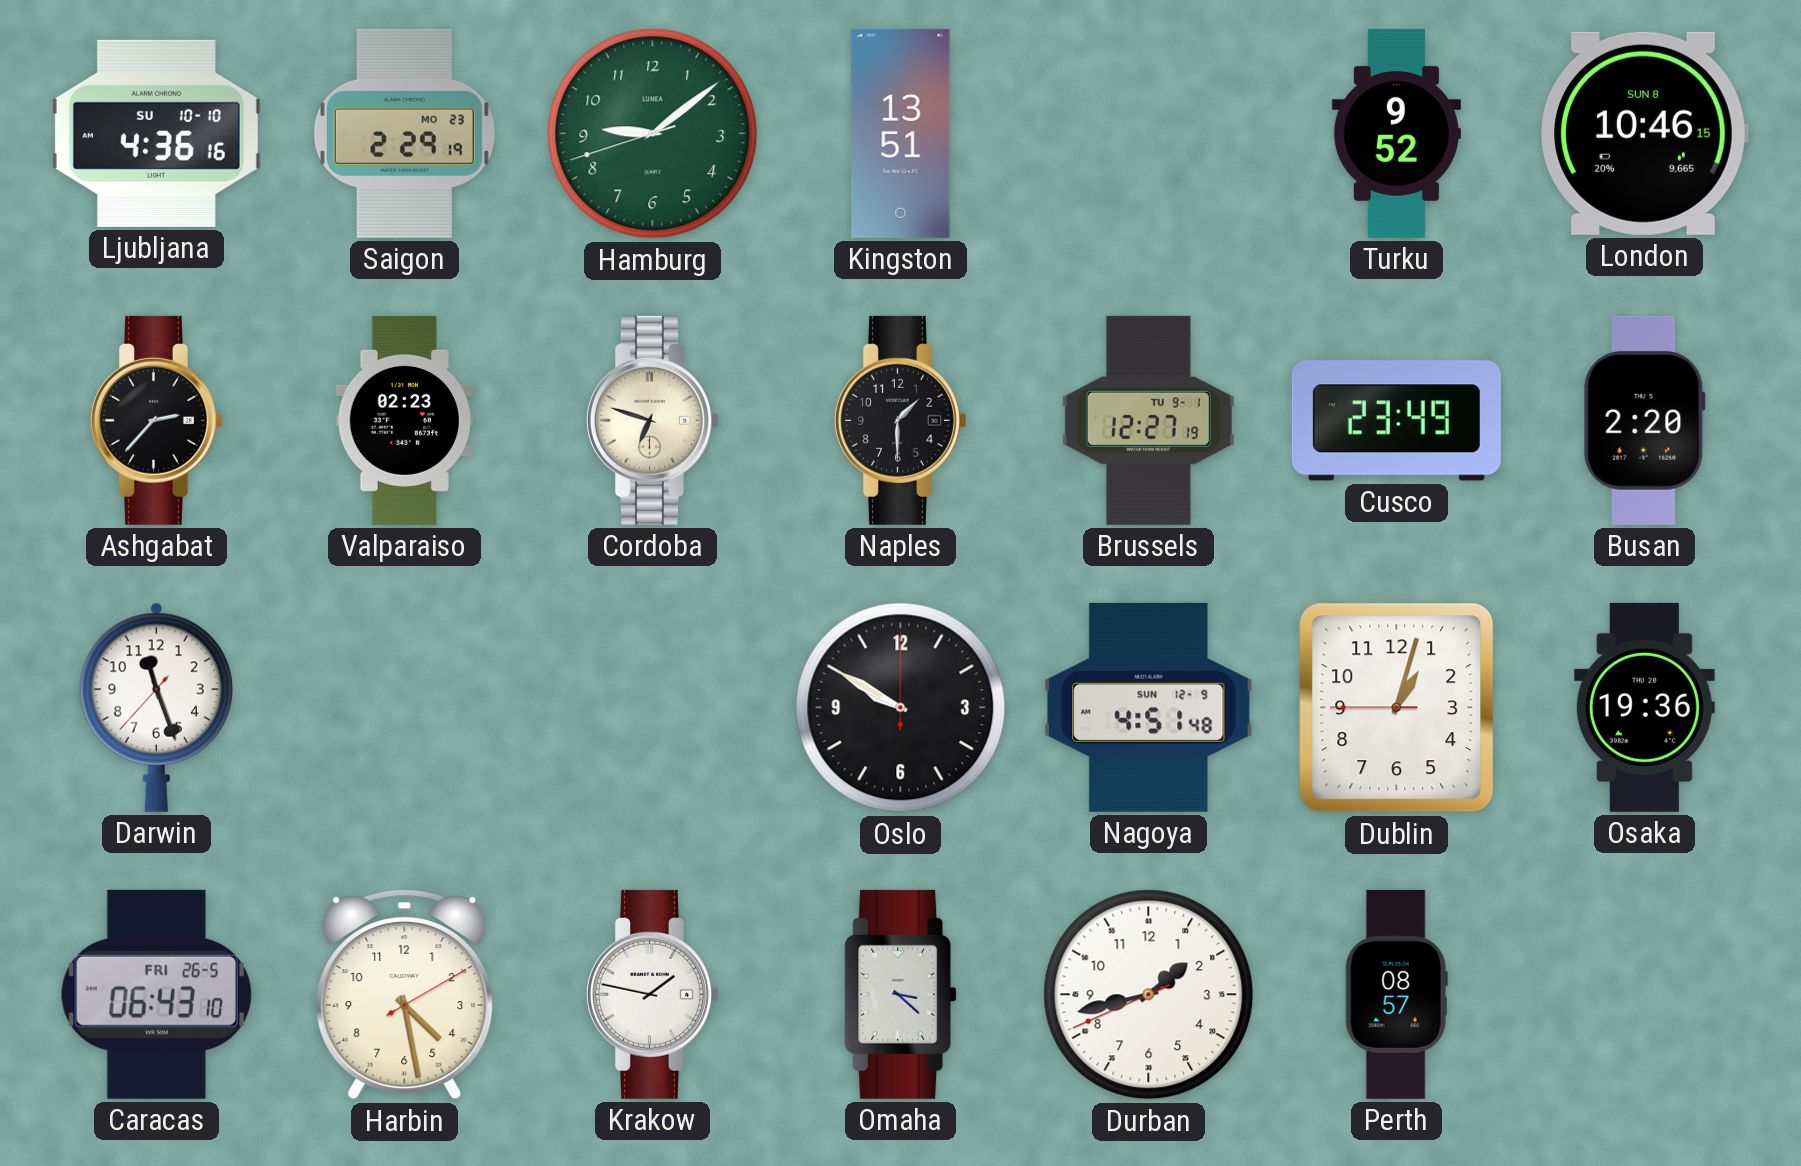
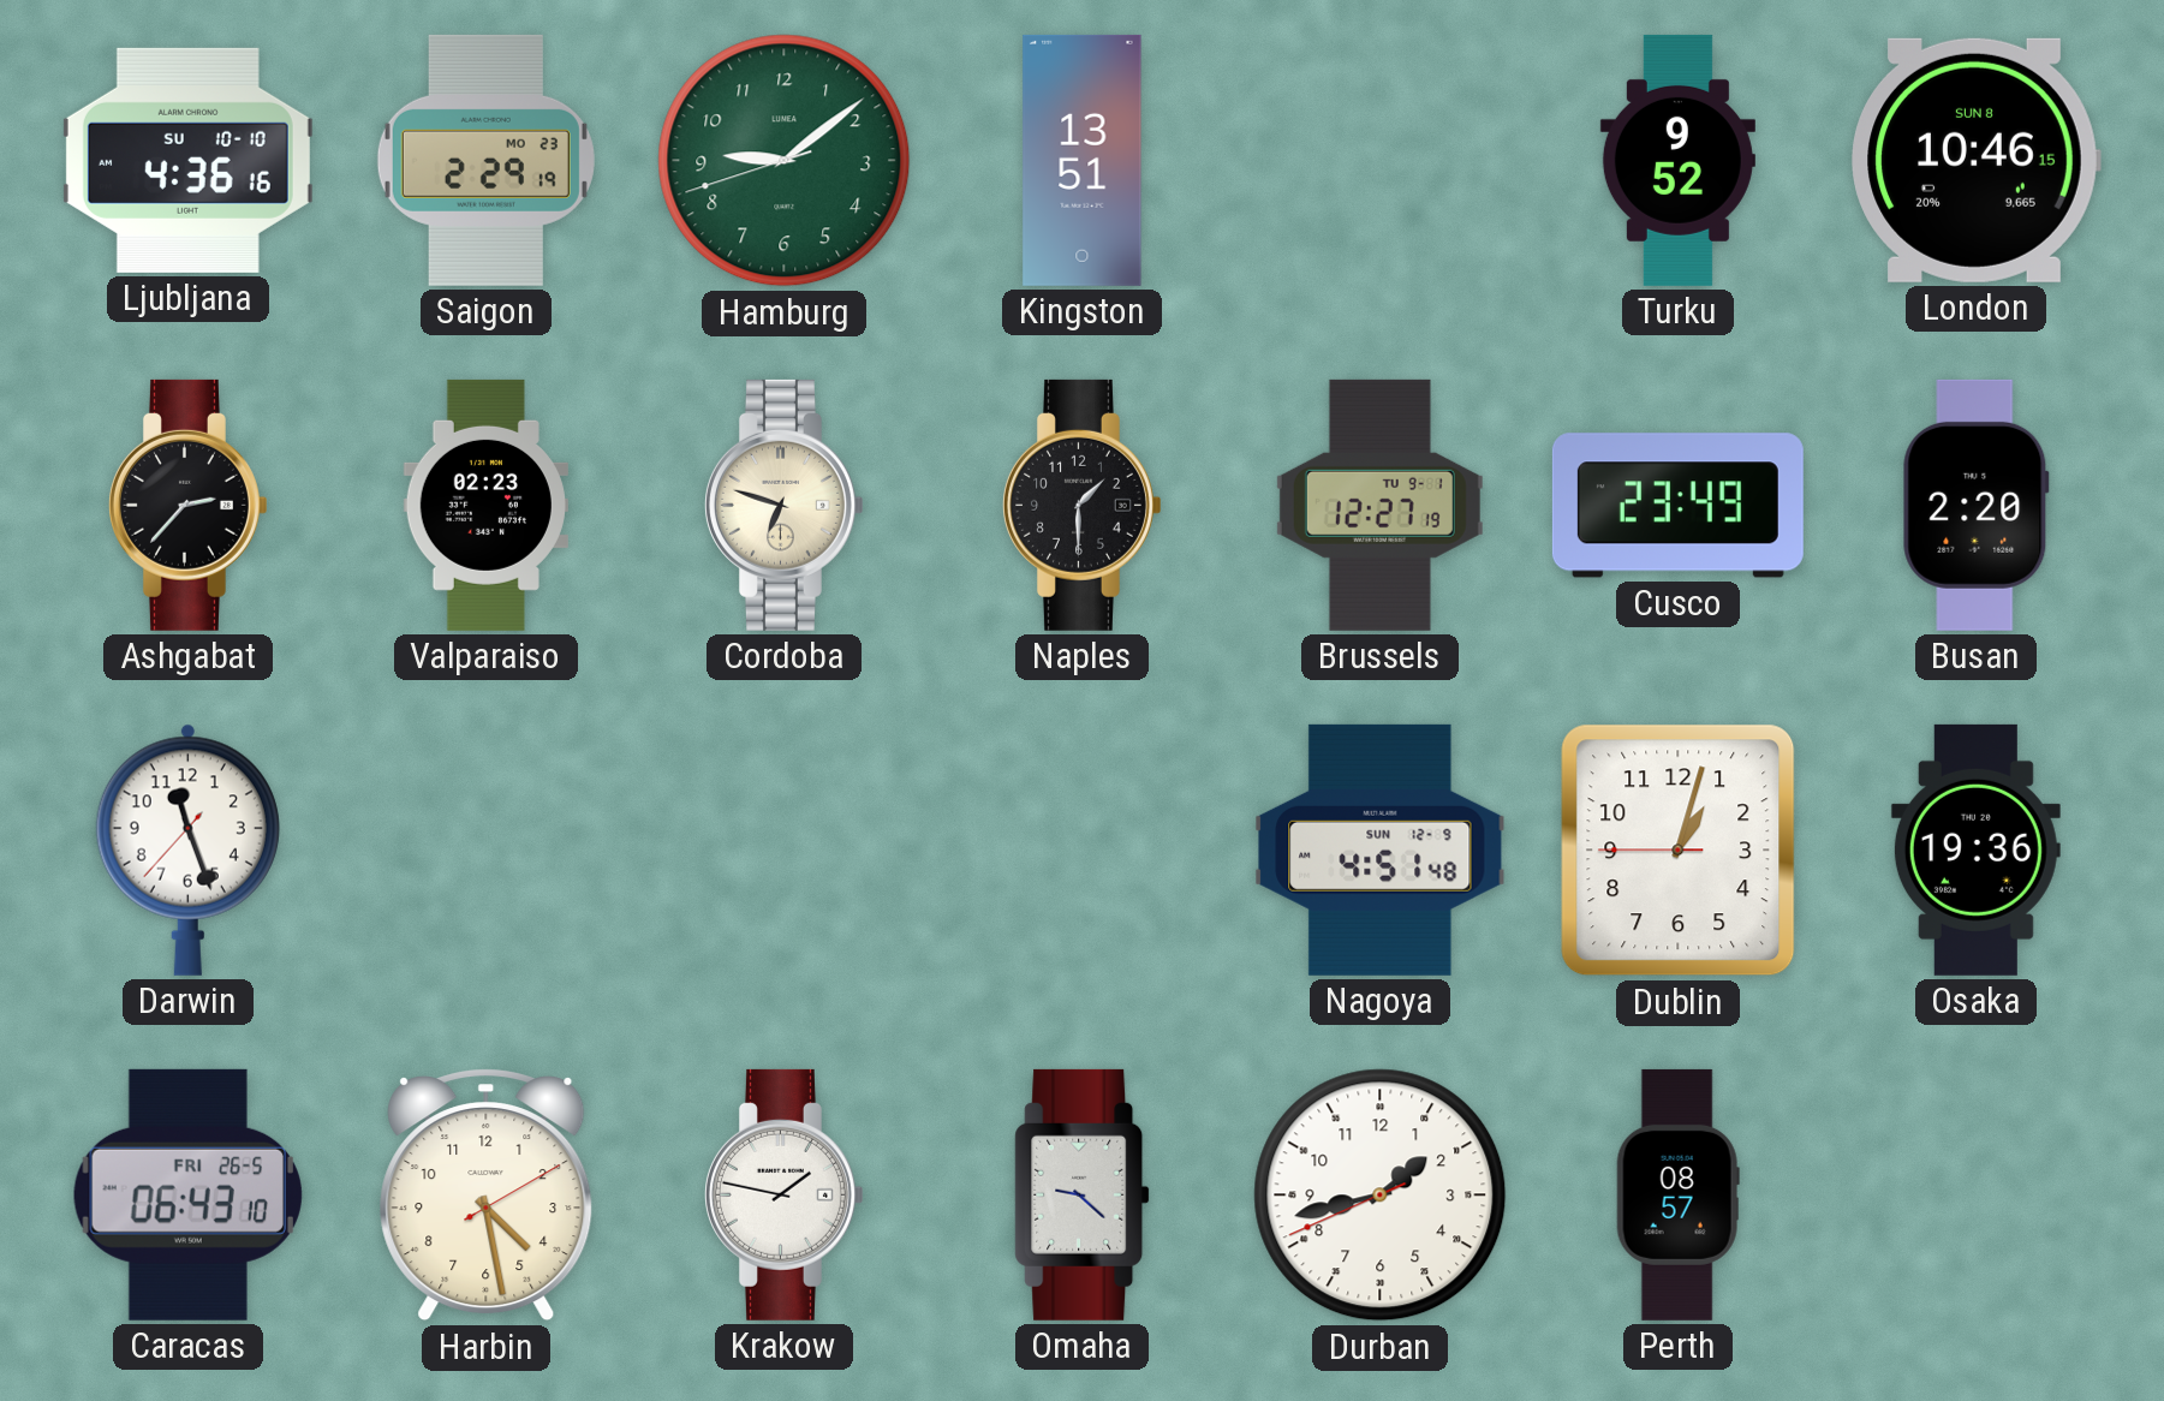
Oslo: 9:50 -> none
Omaha: 3:22 -> 9:22
